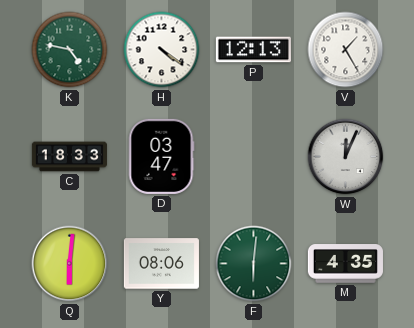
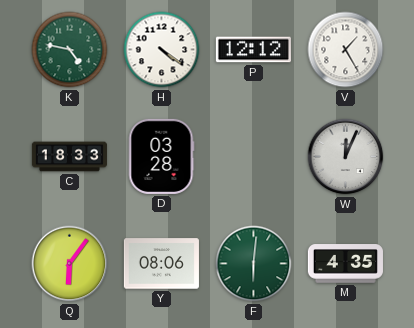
P: 12:13 -> 12:12
D: 03:47 -> 03:28
Q: 6:01 -> 6:06
